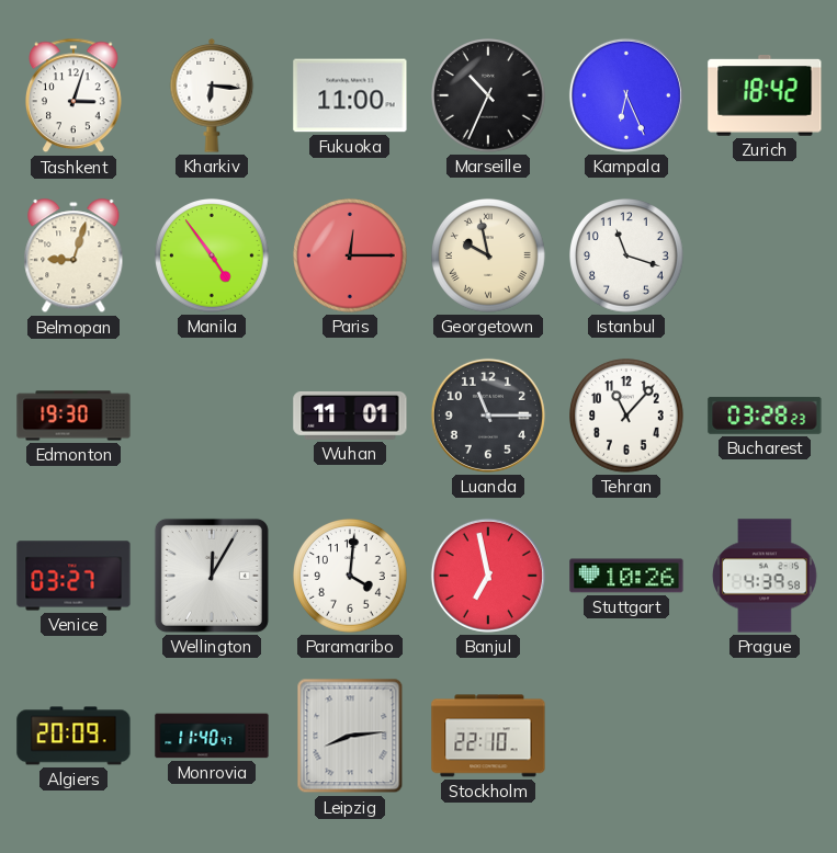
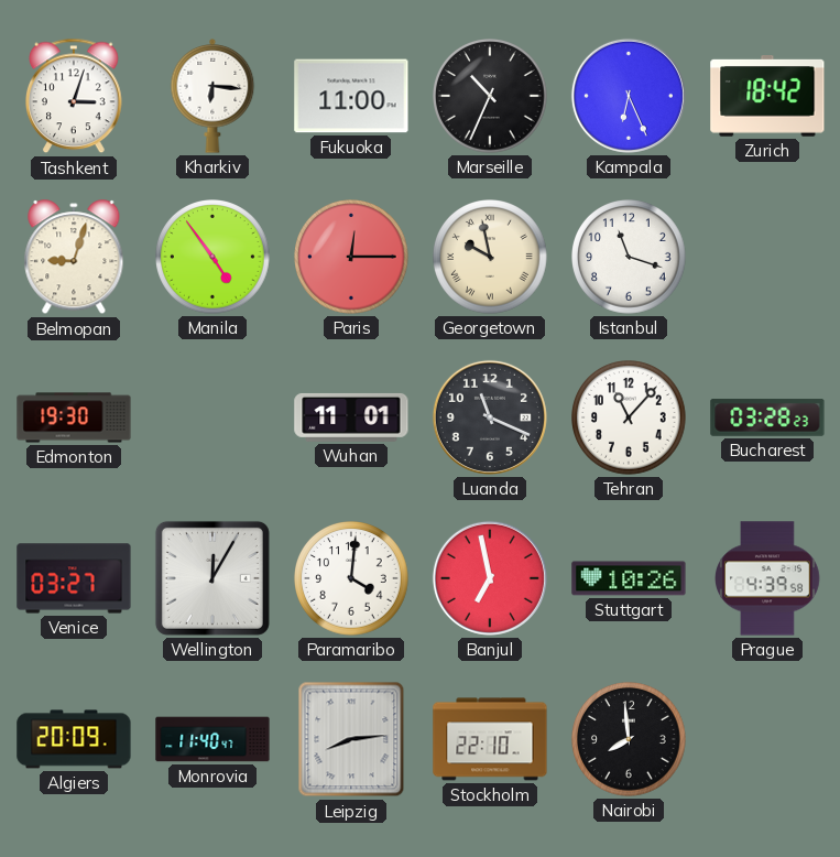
Luanda: 11:15 -> 11:19
Nairobi: none -> 7:59
